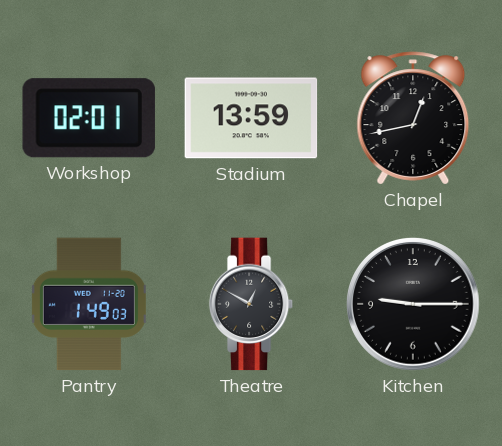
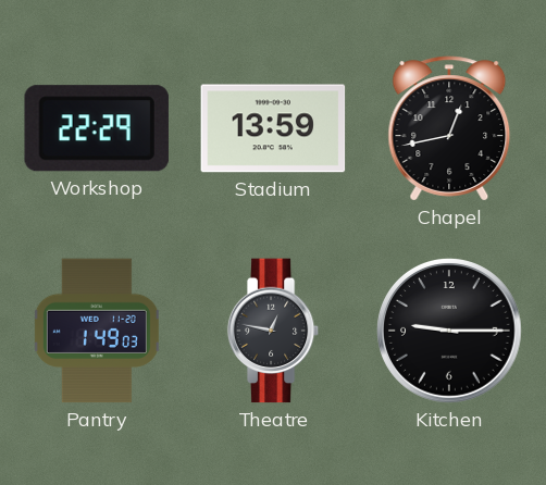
Workshop: 02:01 -> 22:29
Theatre: 12:50 -> 12:47
